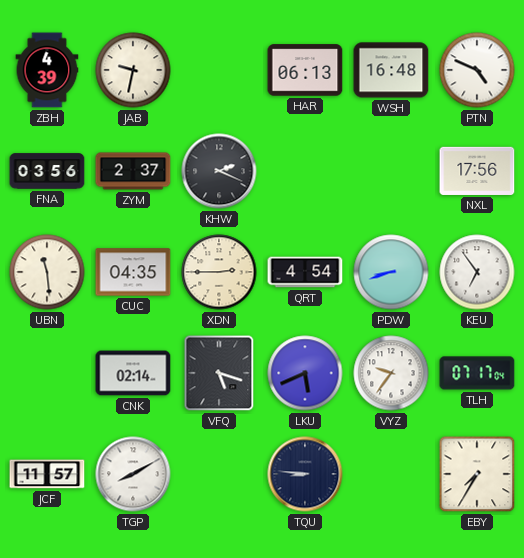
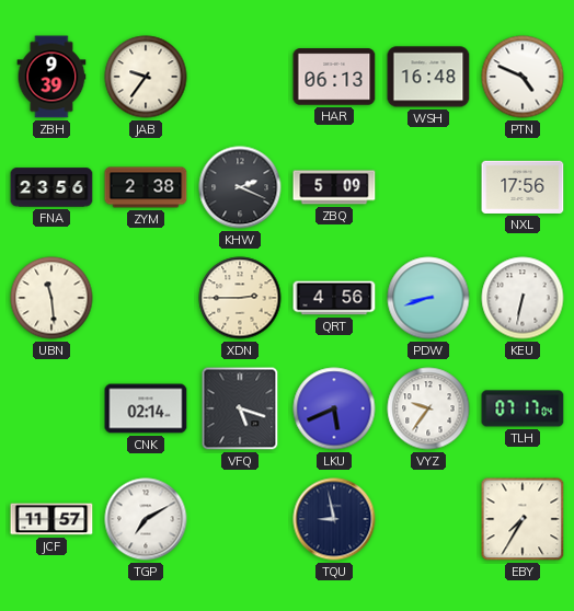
ZBH: 4:39 -> 9:39
JAB: 9:32 -> 9:36
FNA: 03:56 -> 23:56
ZYM: 2:37 -> 2:38
ZBQ: none -> 5:09
CUC: 04:35 -> none
QRT: 4:54 -> 4:56
KEU: 6:54 -> 6:32
TGP: 8:10 -> 7:10
TQU: 8:46 -> 8:58
